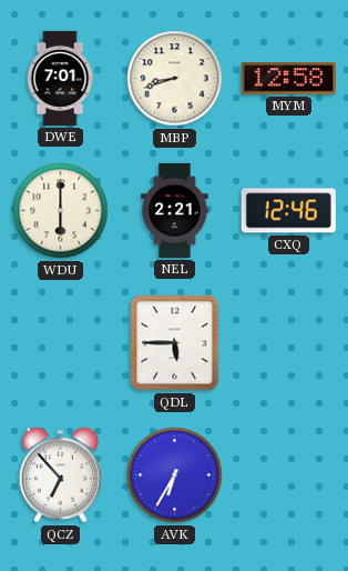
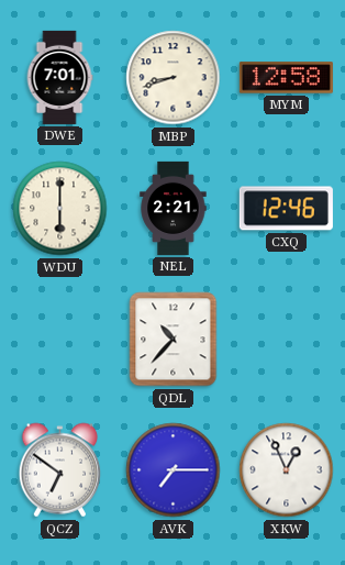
QDL: 5:45 -> 10:37
QCZ: 6:53 -> 6:51
AVK: 6:35 -> 7:15
XKW: none -> 12:56
